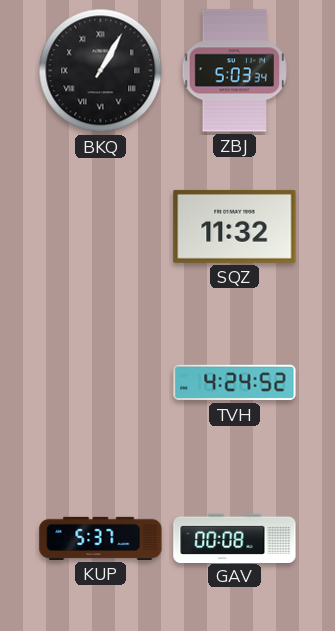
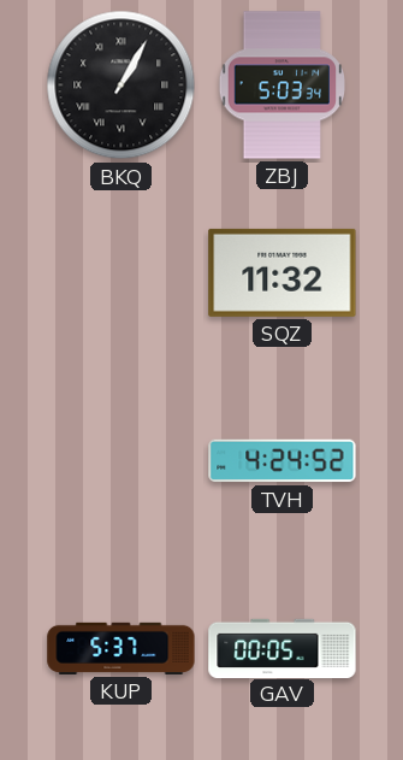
GAV: 00:08 -> 00:05
